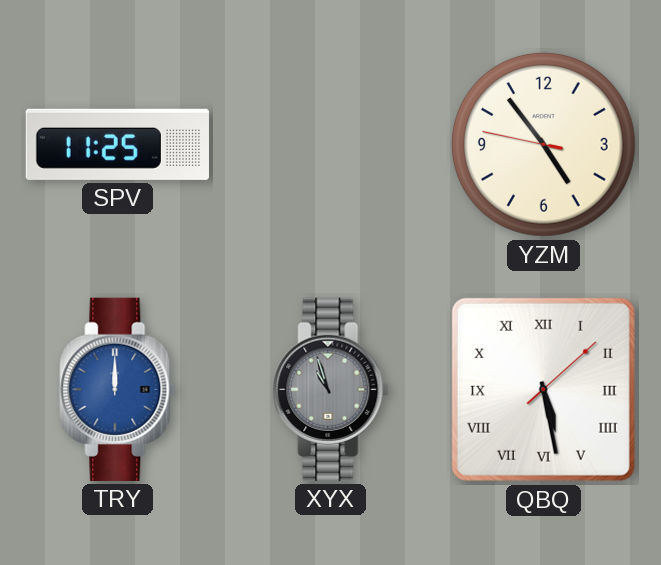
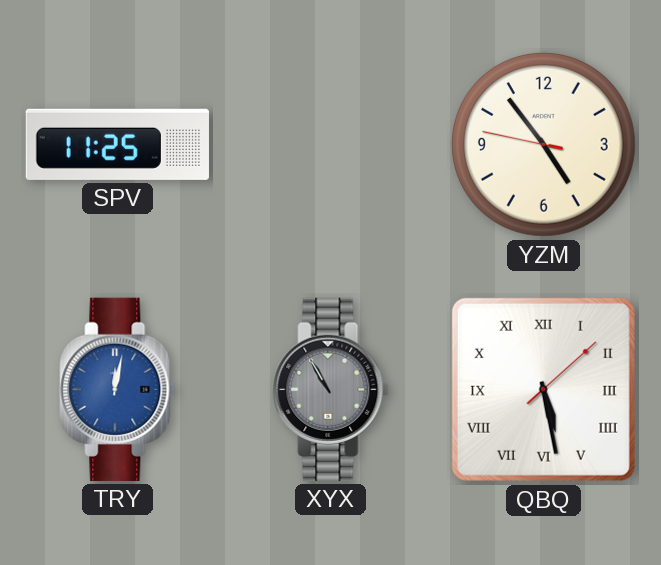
TRY: 12:00 -> 12:02
XYX: 10:57 -> 10:55
